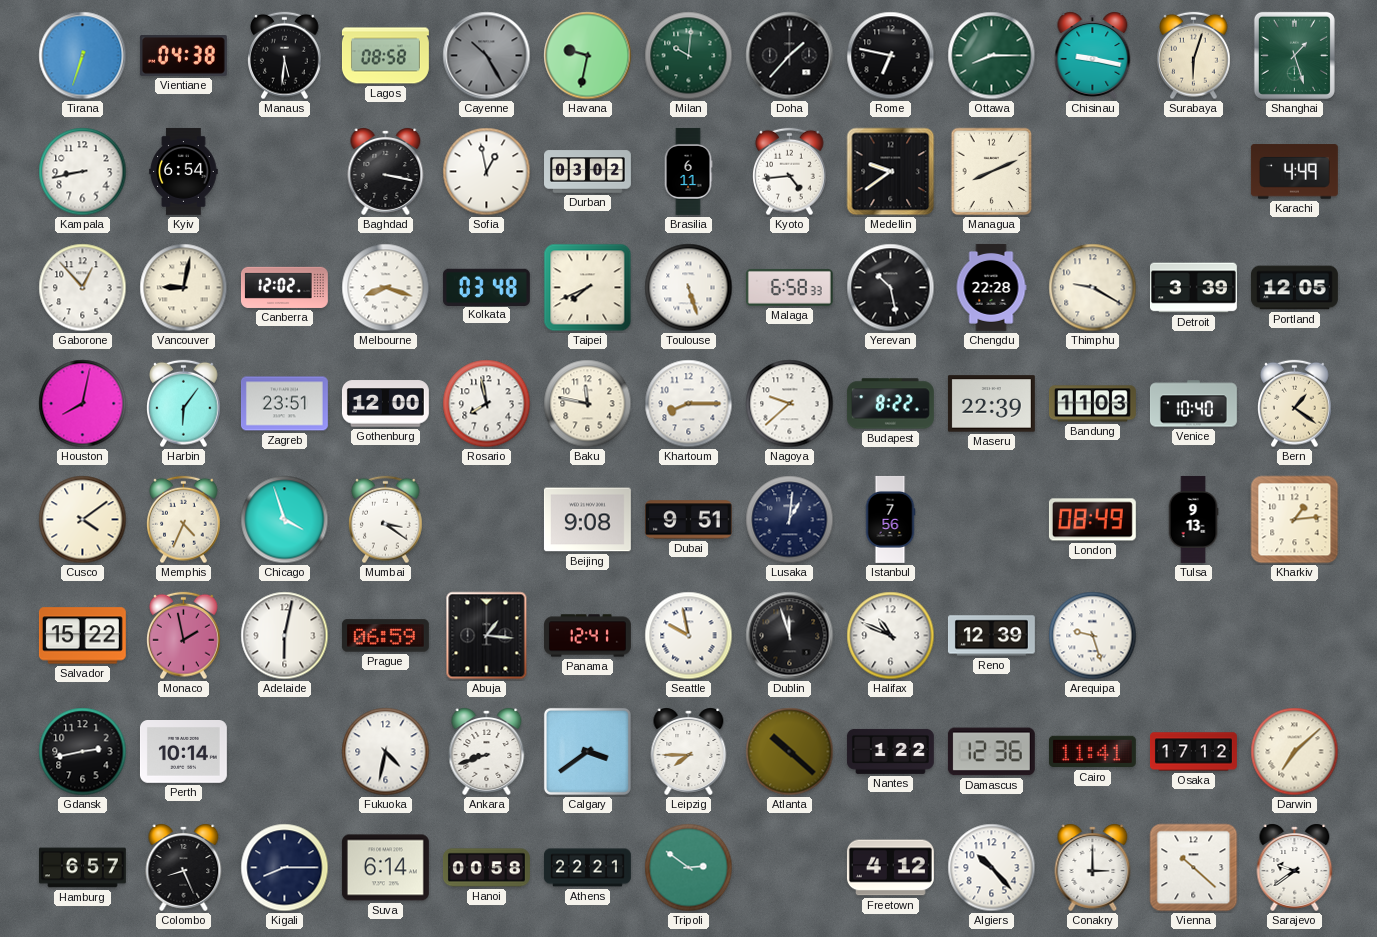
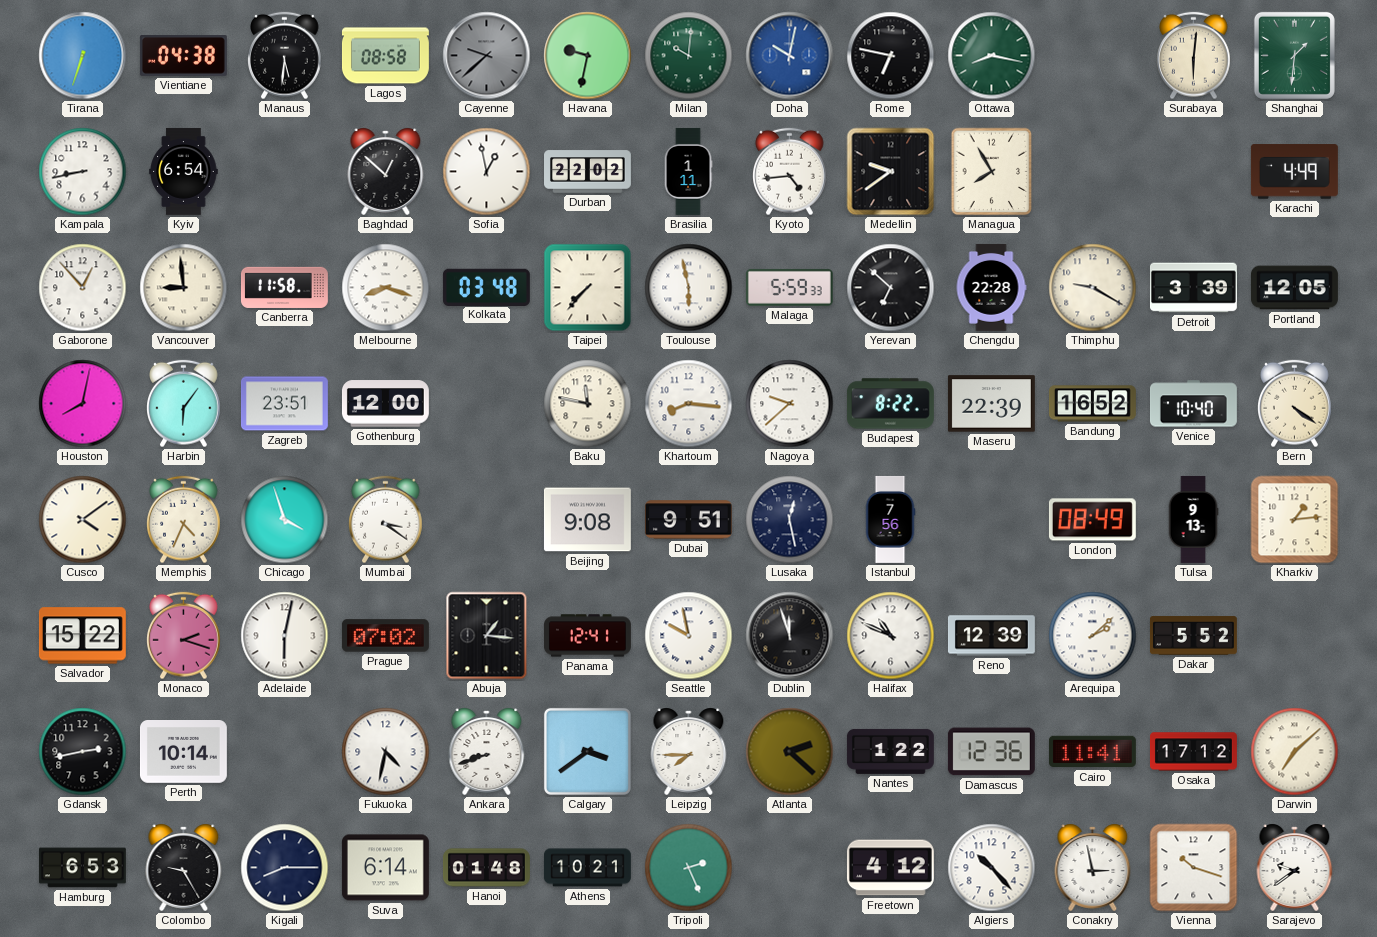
Cayenne: 10:25 -> 9:38
Doha: 1:37 -> 10:02
Doha dial: black -> blue
Ottawa: 8:15 -> 8:17
Chisinau: 9:17 -> none
Surabaya: 6:03 -> 6:01
Shanghai: 1:27 -> 1:31
Baghdad: 3:17 -> 12:52
Durban: 03:02 -> 22:02
Brasilia: 6:11 -> 1:11
Managua: 8:11 -> 7:55
Vancouver: 9:02 -> 8:59
Canberra: 12:02 -> 11:58
Taipei: 7:41 -> 7:37
Toulouse: 5:27 -> 5:58
Malaga: 6:58 -> 5:59
Yerevan: 10:28 -> 6:52
Rosario: 7:58 -> none
Khartoum: 8:15 -> 8:16
Bandung: 11:03 -> 16:52
Bern: 1:21 -> 4:21
Lusaka: 1:01 -> 12:28
Monaco: 1:58 -> 2:18
Prague: 06:59 -> 07:02
Arequipa: 9:27 -> 2:08
Dakar: none -> 5:52
Atlanta: 10:22 -> 2:22
Hamburg: 6:57 -> 6:53
Colombo: 8:26 -> 9:25
Hanoi: 00:58 -> 01:48
Athens: 22:21 -> 10:21
Tripoli: 2:51 -> 2:26
Conakry: 3:00 -> 2:58
Vienna: 10:22 -> 10:18
